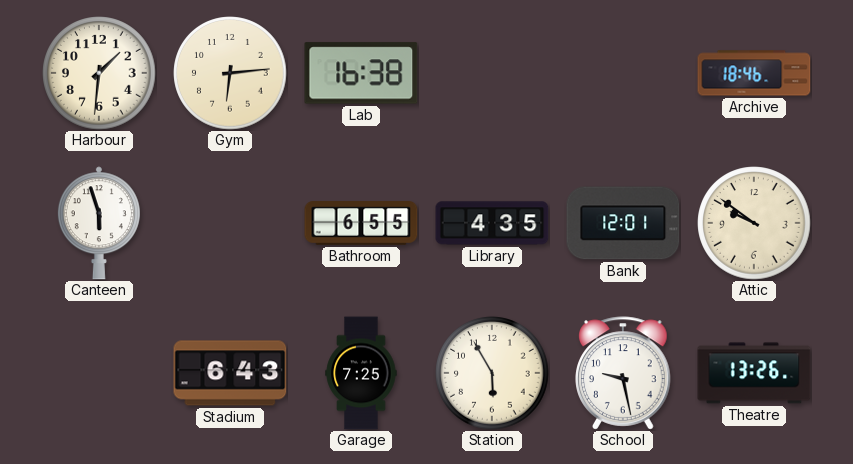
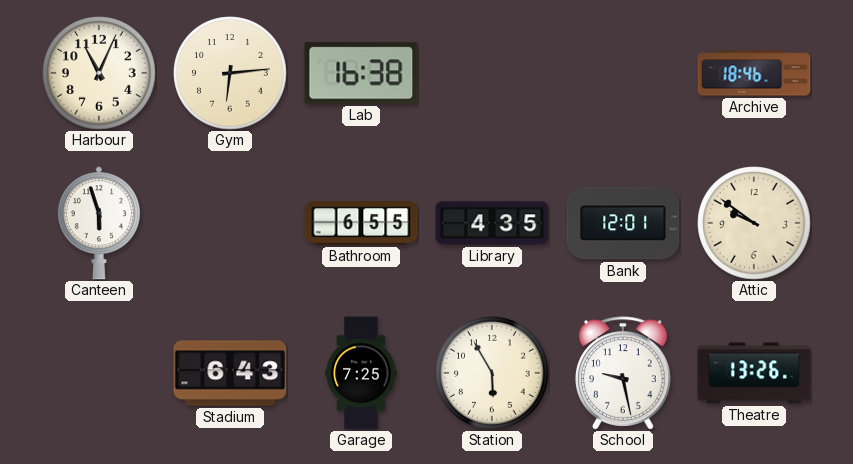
Harbour: 1:31 -> 11:04
